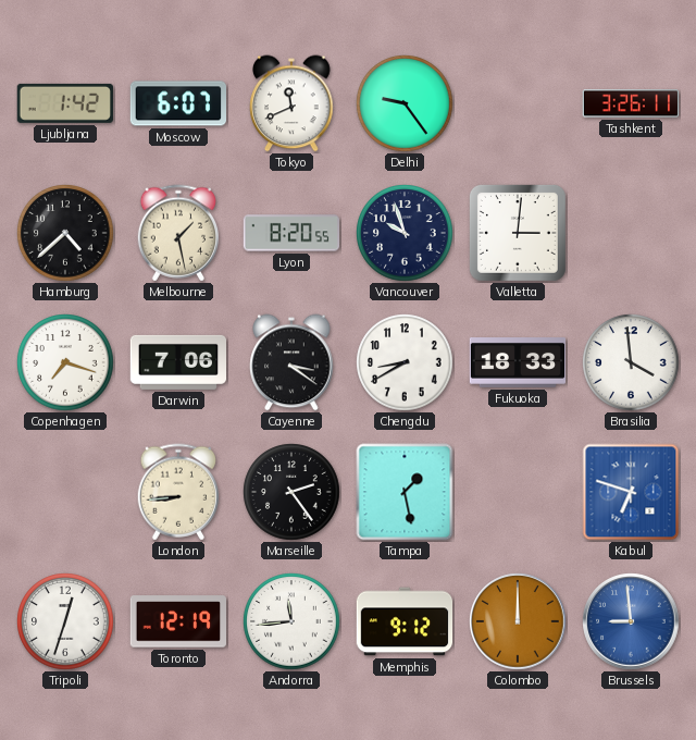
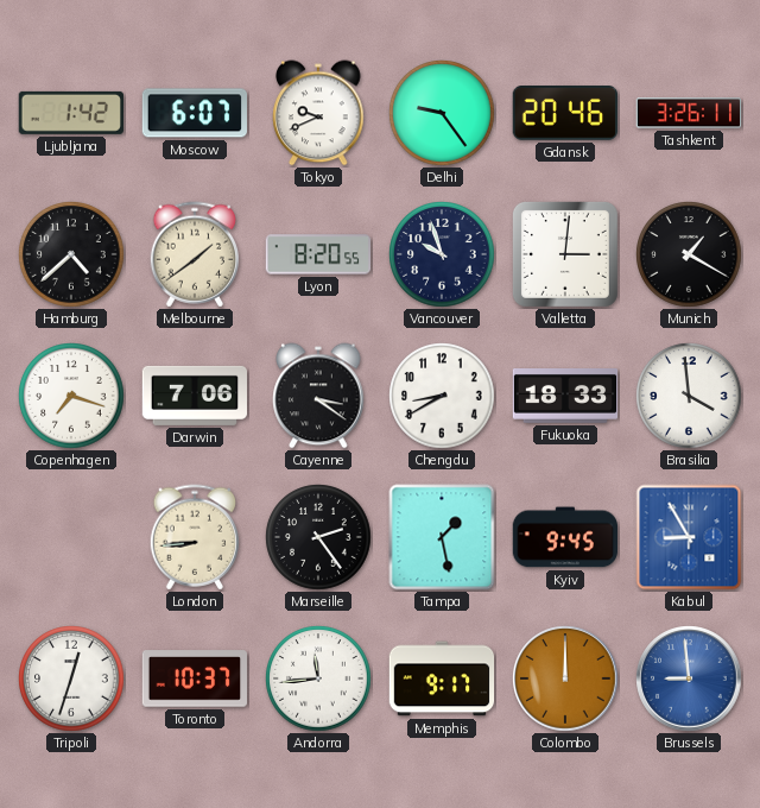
Tokyo: 11:41 -> 9:41
Gdansk: none -> 20:46
Melbourne: 1:28 -> 1:39
Munich: none -> 1:20
Kyiv: none -> 9:45
Kabul: 6:48 -> 8:55
Toronto: 12:19 -> 10:37
Memphis: 9:12 -> 9:17
